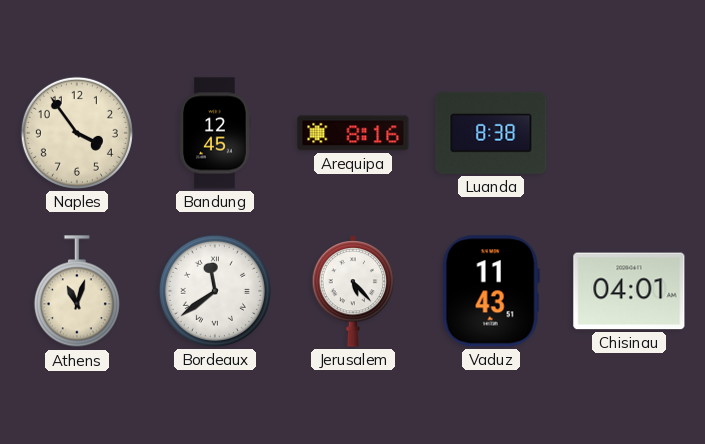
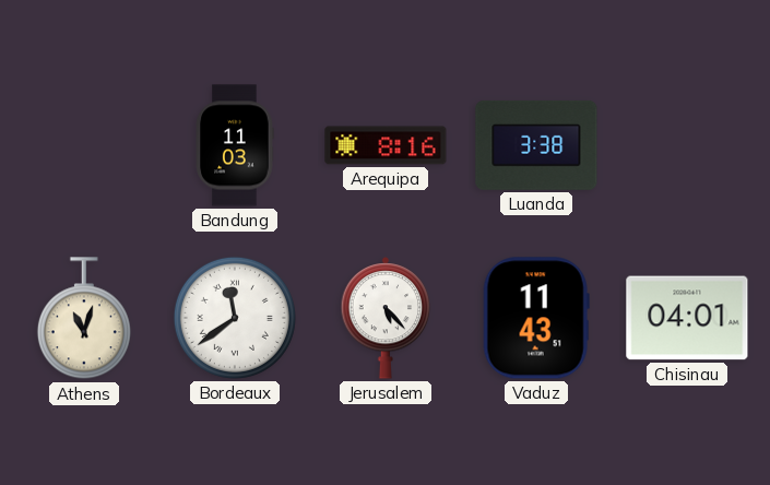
Naples: 3:54 -> none
Bandung: 12:45 -> 11:03
Luanda: 8:38 -> 3:38
